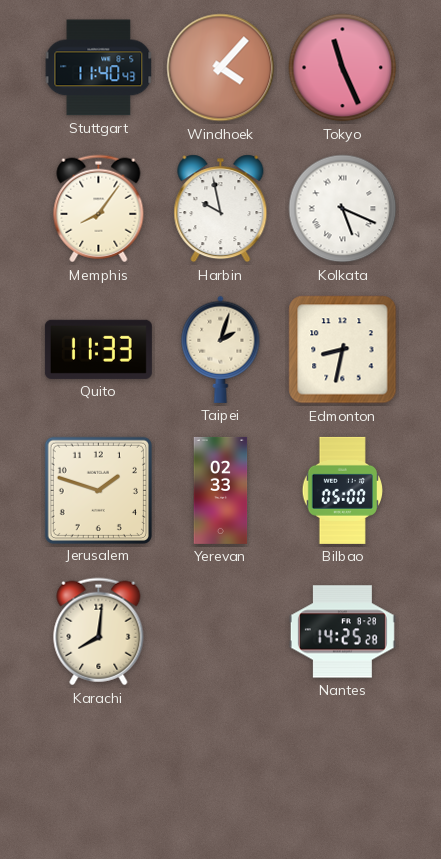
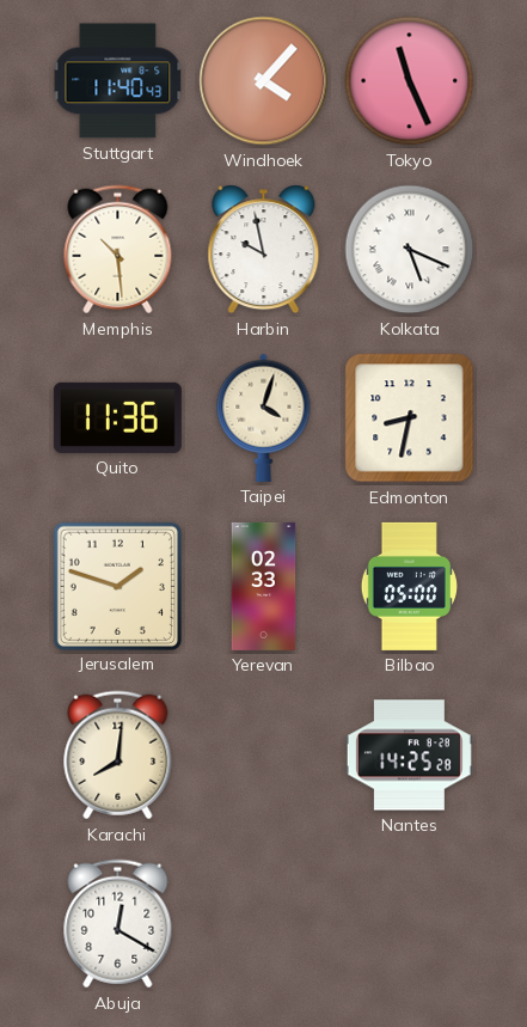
Memphis: 8:06 -> 10:29
Quito: 11:33 -> 11:36
Taipei: 2:03 -> 4:03
Abuja: none -> 12:20
